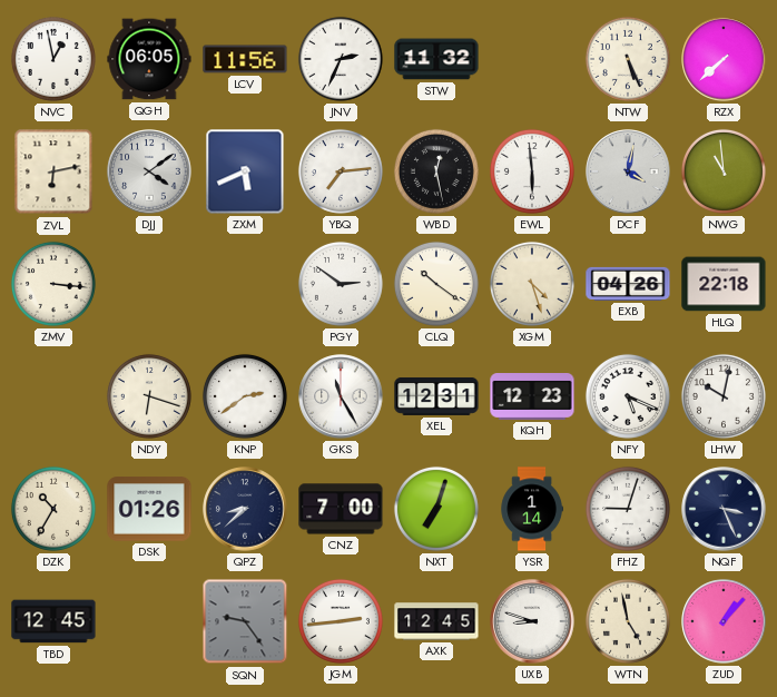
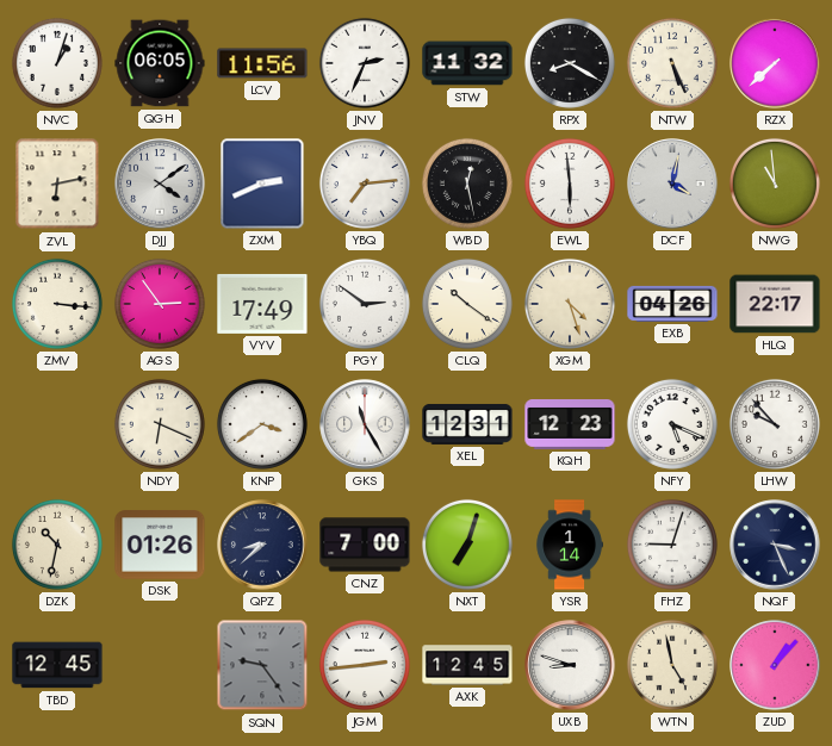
NVC: 12:58 -> 1:03
RPX: none -> 8:20
ZXM: 5:41 -> 2:41
AGS: none -> 2:54
VYV: none -> 17:49
HLQ: 22:18 -> 22:17
NDY: 6:18 -> 6:19
KNP: 2:39 -> 3:39
LHW: 10:02 -> 9:53
DZK: 10:35 -> 10:32
